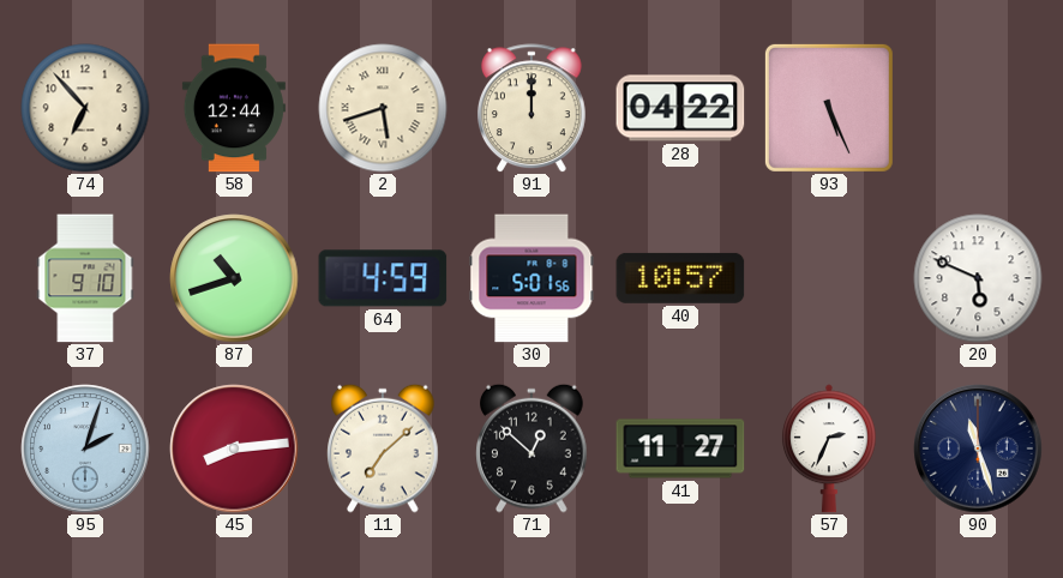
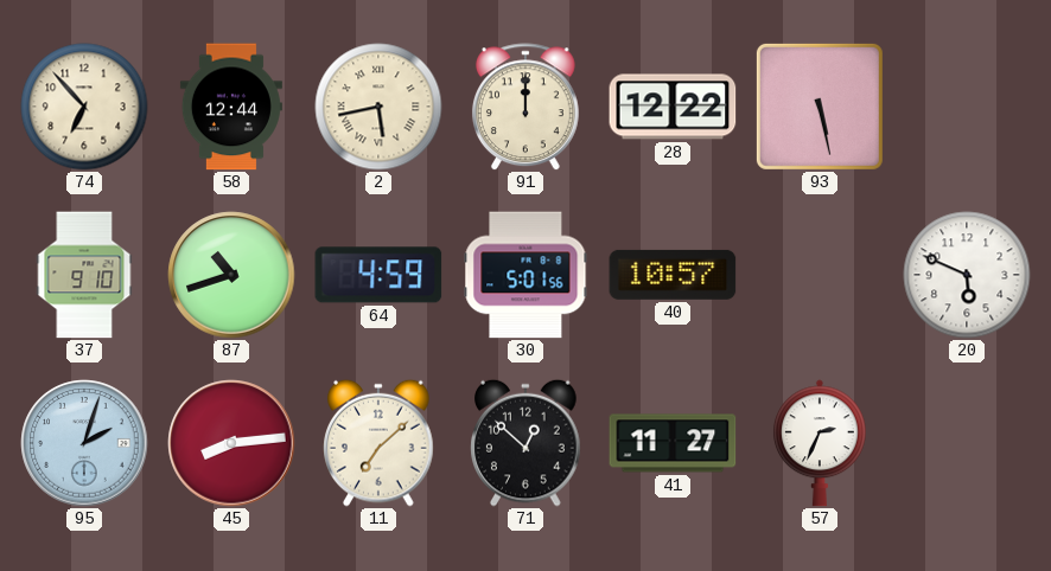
2: 5:42 -> 5:43
28: 04:22 -> 12:22
93: 5:26 -> 5:28
90: 11:27 -> none
